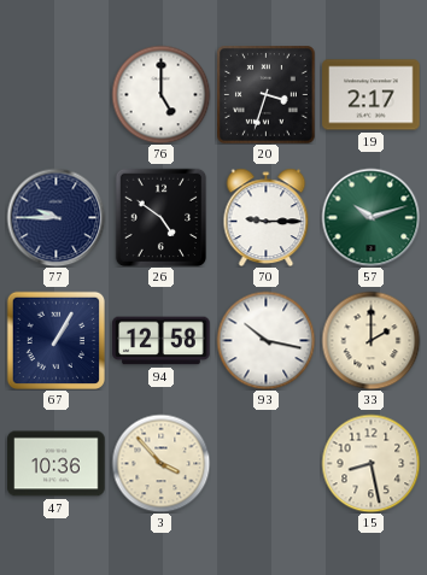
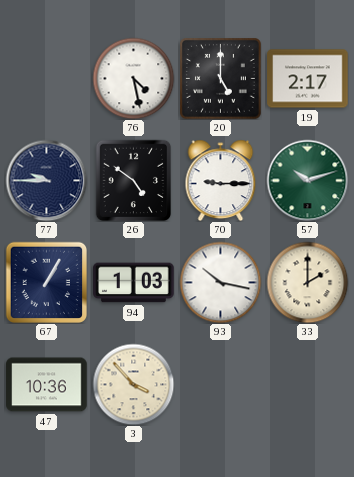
76: 5:00 -> 4:28
20: 3:33 -> 5:00
94: 12:58 -> 1:03
15: 8:28 -> none
